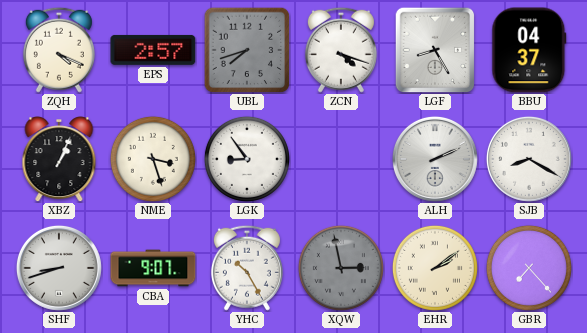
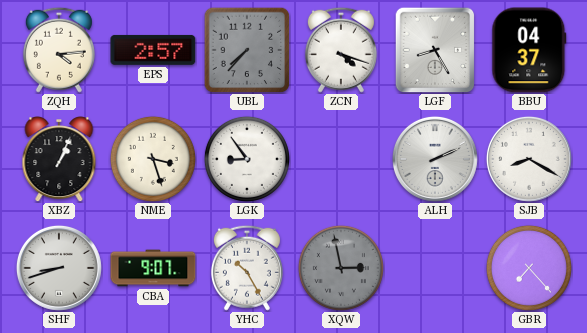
ZQH: 4:19 -> 4:14
UBL: 7:42 -> 7:37
EHR: 2:09 -> none
